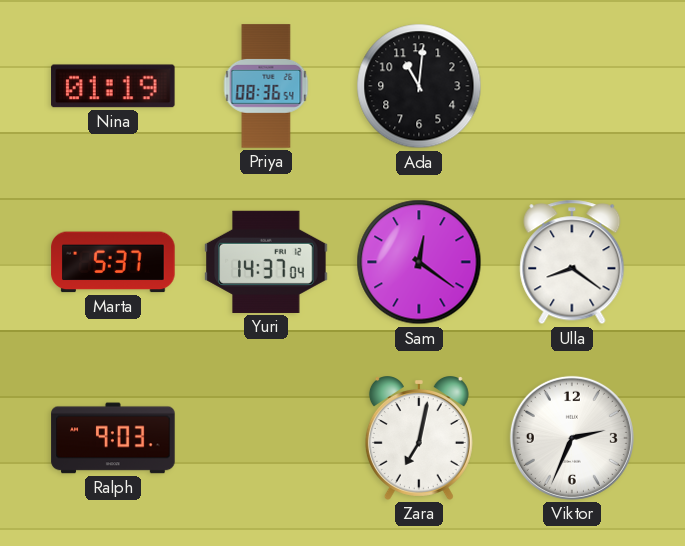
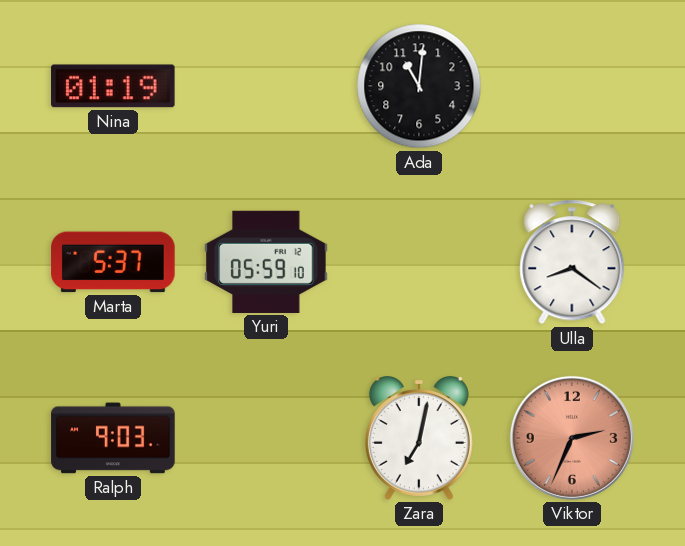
Priya: 08:36 -> none
Yuri: 14:37 -> 05:59
Sam: 12:21 -> none
Viktor dial: white -> salmon
